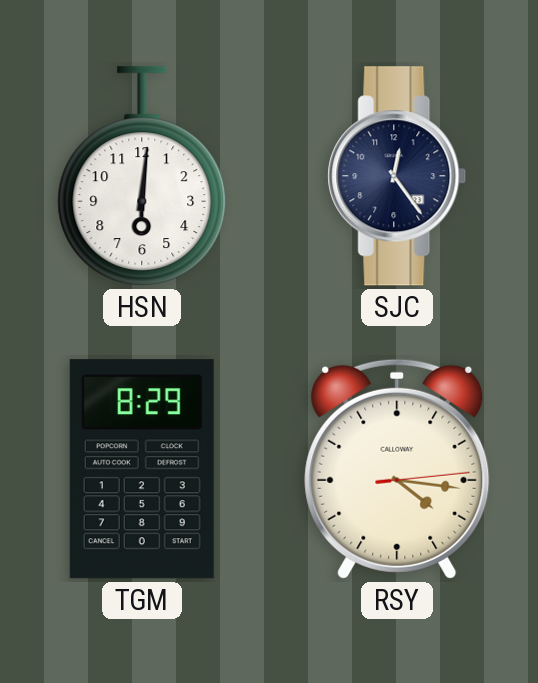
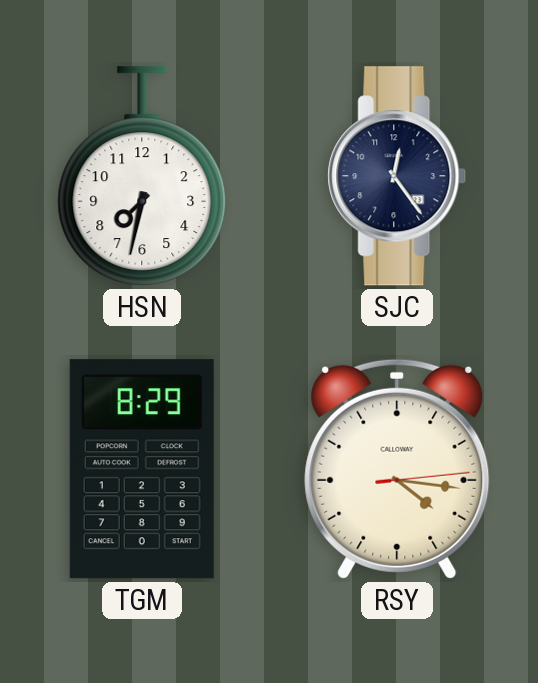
HSN: 6:01 -> 7:32
